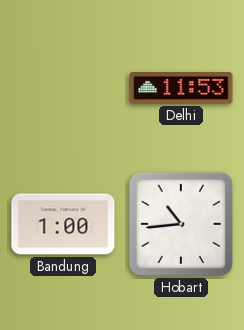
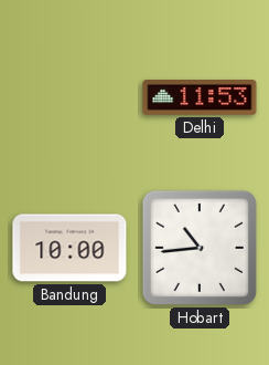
Bandung: 1:00 -> 10:00
